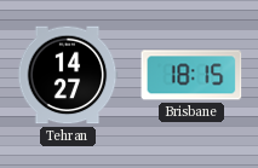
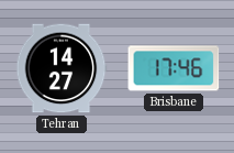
Brisbane: 18:15 -> 17:46
